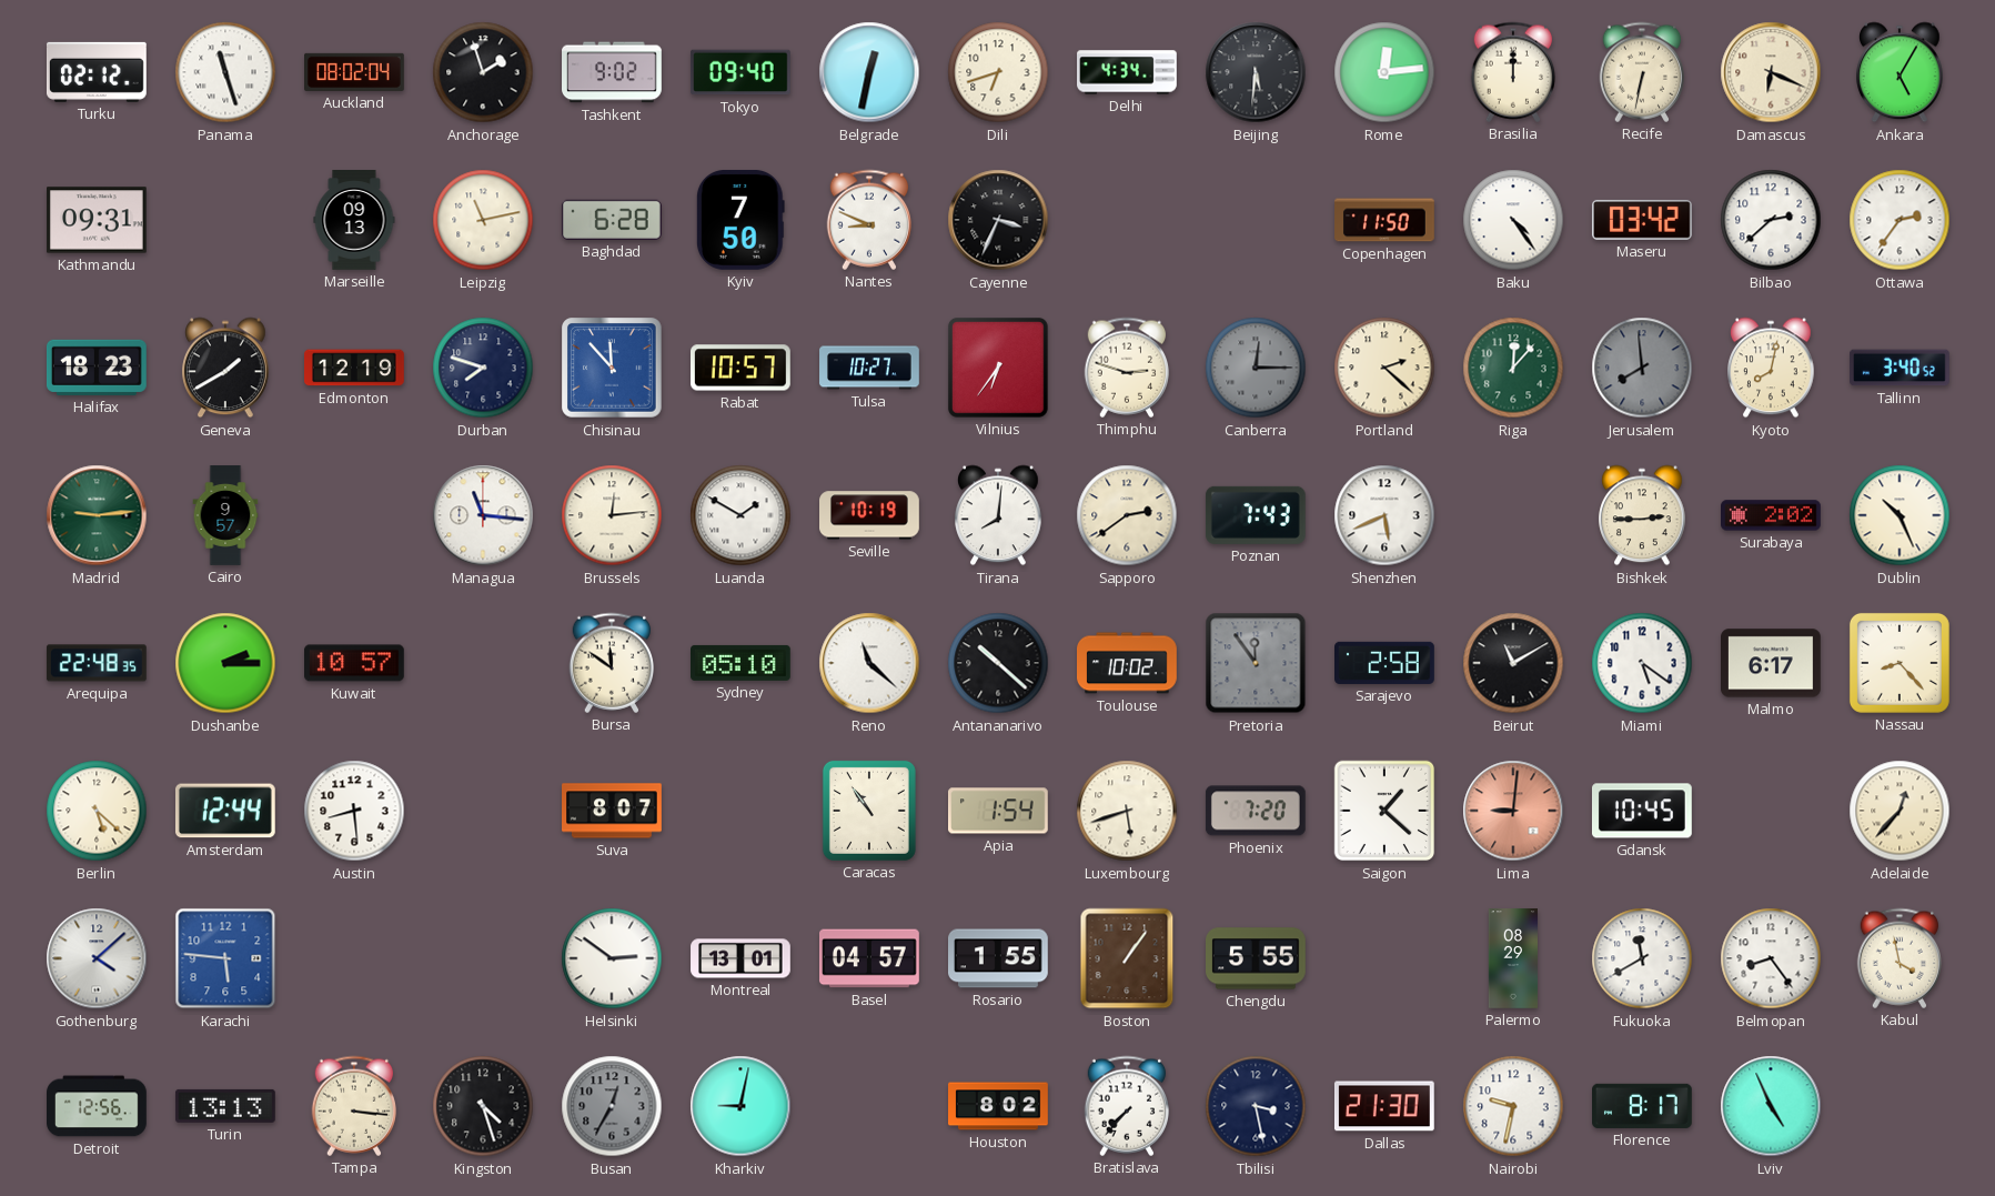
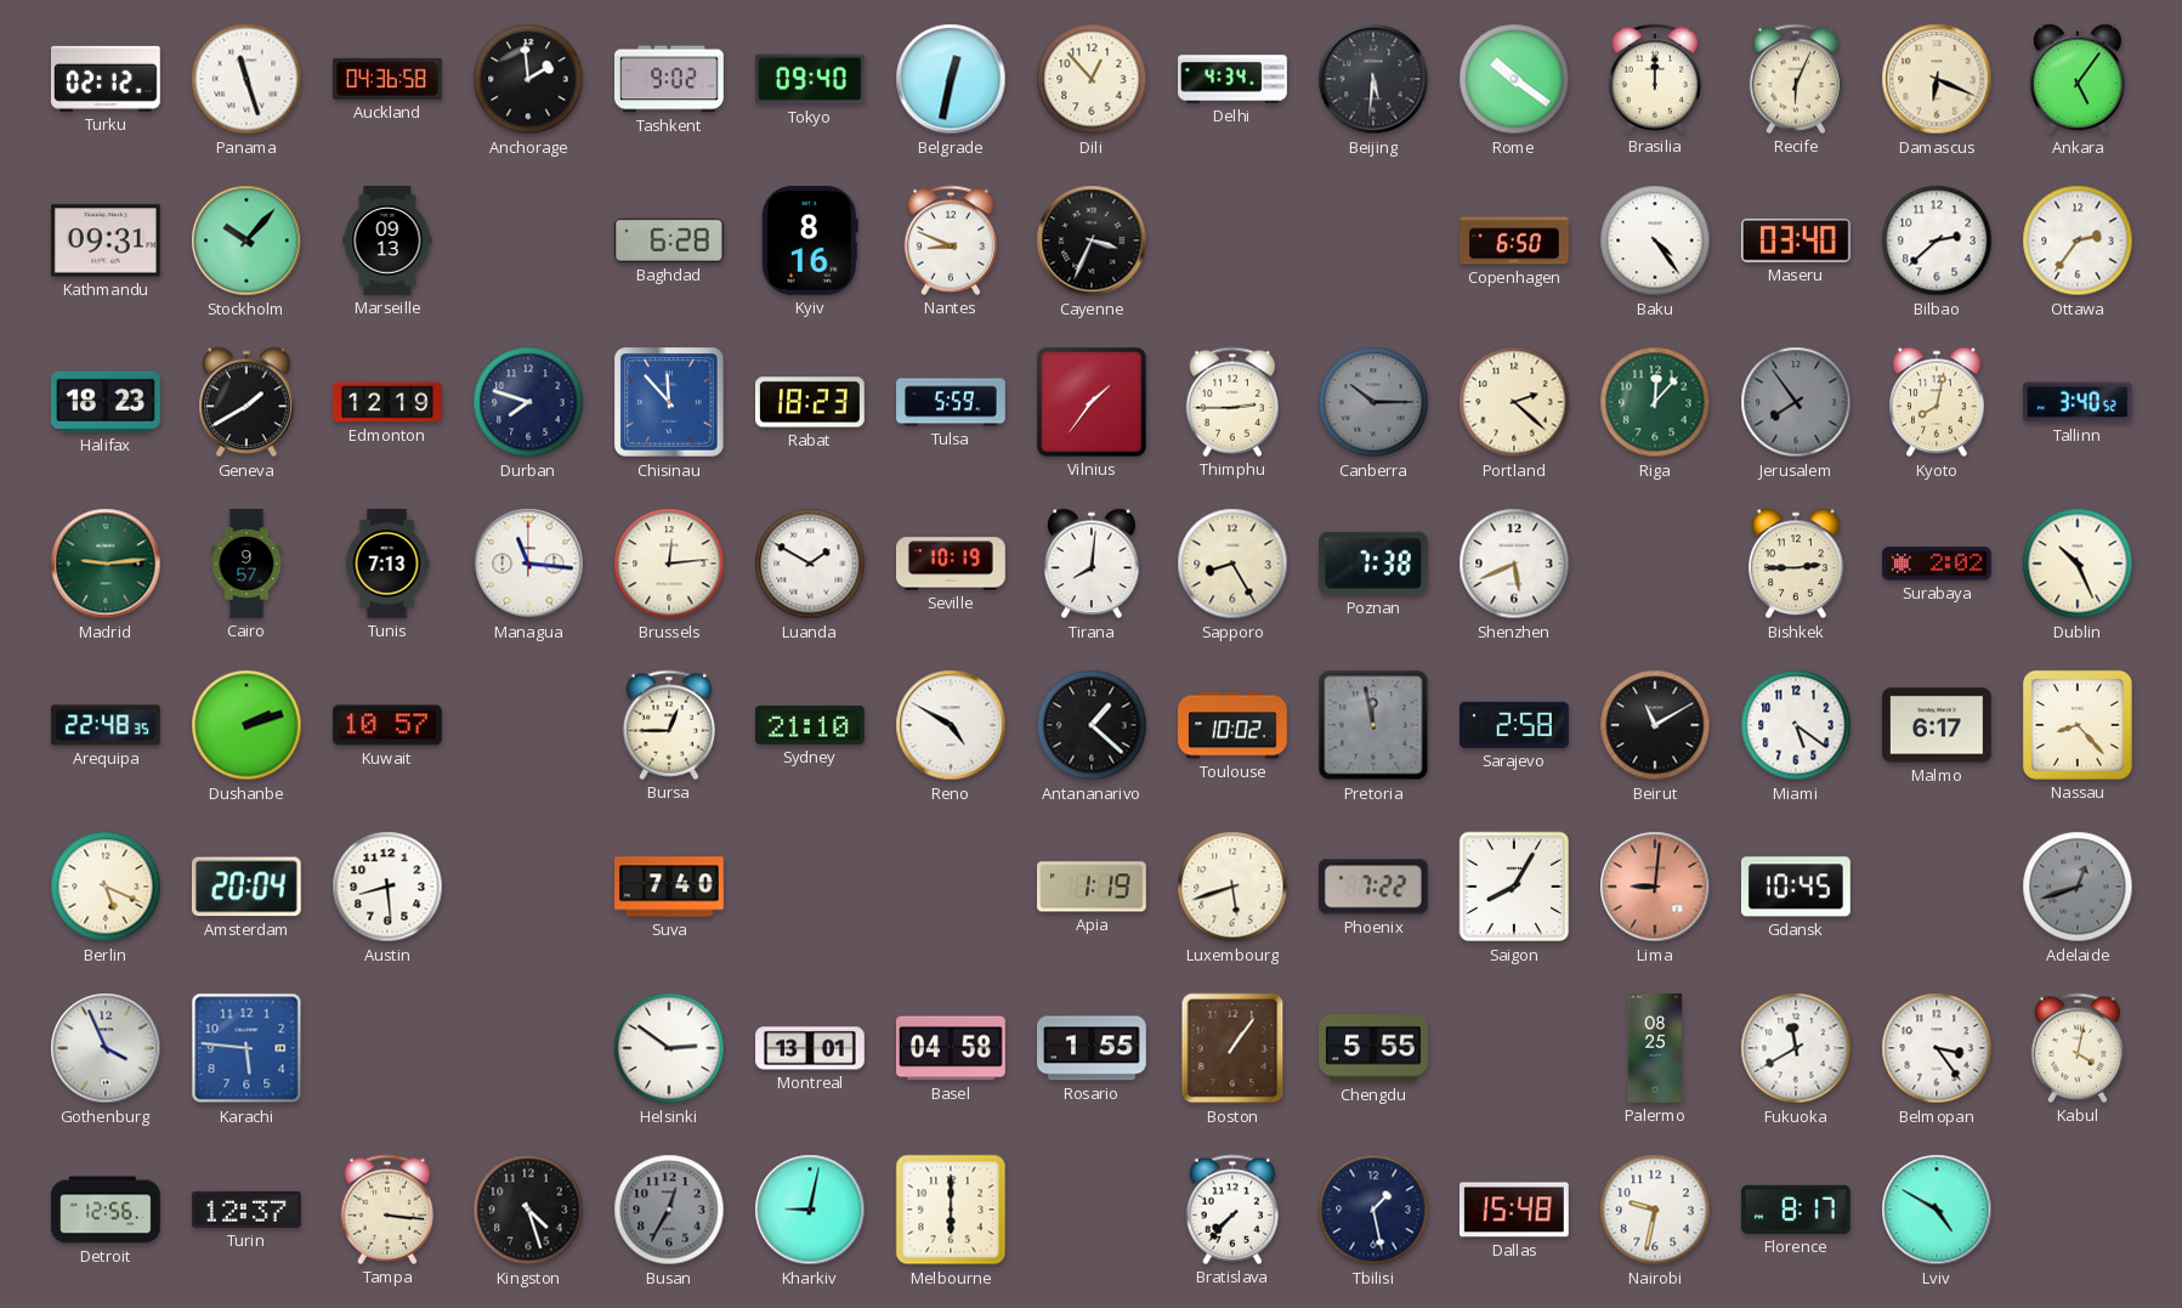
Auckland: 08:02 -> 04:36
Anchorage: 1:57 -> 1:59
Dili: 6:42 -> 12:53
Rome: 12:14 -> 10:21
Recife: 6:32 -> 6:04
Ankara: 5:05 -> 5:06
Stockholm: none -> 10:07
Leipzig: 11:13 -> none
Kyiv: 7:50 -> 8:16
Copenhagen: 11:50 -> 6:50
Maseru: 03:42 -> 03:40
Rabat: 10:57 -> 18:23
Tulsa: 10:27 -> 5:59
Vilnius: 6:36 -> 1:36
Thimphu: 2:48 -> 2:45
Canberra: 12:15 -> 10:15
Jerusalem: 7:59 -> 7:54
Tunis: none -> 7:13
Sapporo: 2:39 -> 8:25
Poznan: 7:43 -> 7:38
Dushanbe: 2:15 -> 2:12
Bursa: 11:51 -> 12:45
Sydney: 05:10 -> 21:10
Reno: 11:22 -> 4:50
Antananarivo: 10:22 -> 1:22
Pretoria: 11:54 -> 11:58
Berlin: 5:22 -> 5:19
Amsterdam: 12:44 -> 20:04
Suva: 8:07 -> 7:40
Caracas: 10:54 -> none
Apia: 1:54 -> 1:19
Phoenix: 7:20 -> 7:22
Saigon: 1:22 -> 8:05
Adelaide: 12:37 -> 12:42
Adelaide dial: cream -> grey
Gothenburg: 4:08 -> 3:56
Basel: 04:57 -> 04:58
Palermo: 08:29 -> 08:25
Belmopan: 8:24 -> 3:24
Kabul: 3:58 -> 4:02
Turin: 13:13 -> 12:37
Melbourne: none -> 6:00
Houston: 8:02 -> none
Tbilisi: 3:28 -> 1:28
Dallas: 21:30 -> 15:48
Lviv: 4:56 -> 4:50
